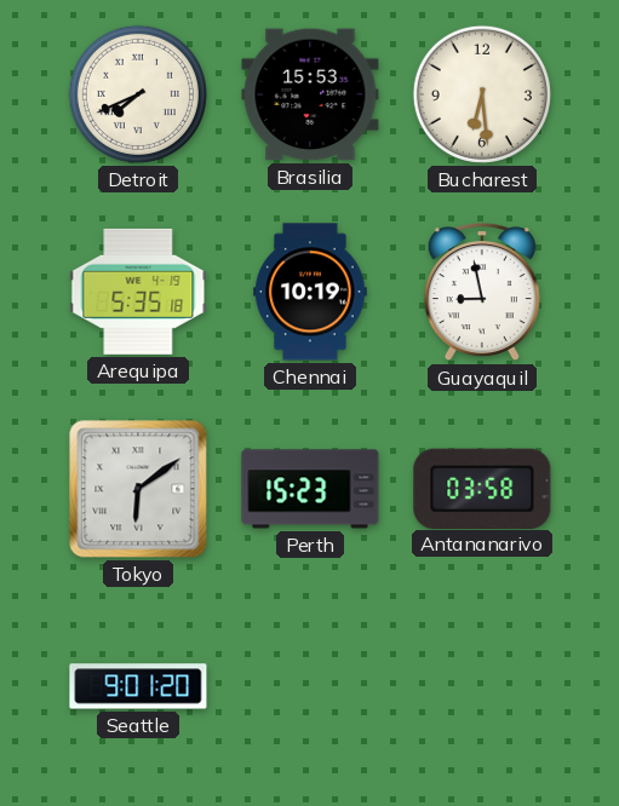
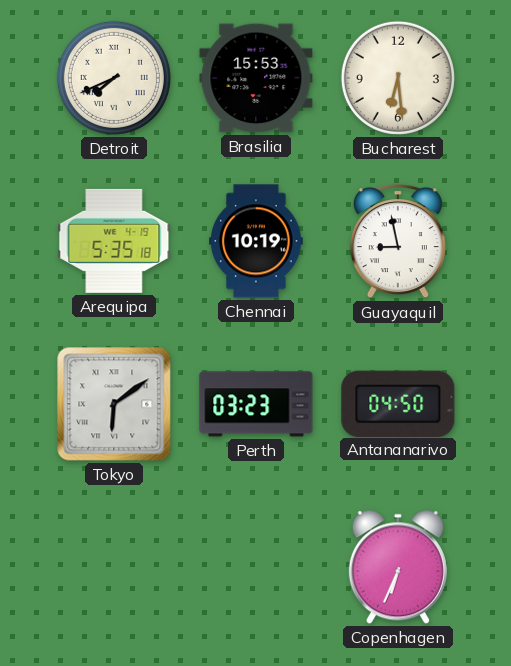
Perth: 15:23 -> 03:23
Antananarivo: 03:58 -> 04:50
Seattle: 9:01 -> none
Copenhagen: none -> 6:34
